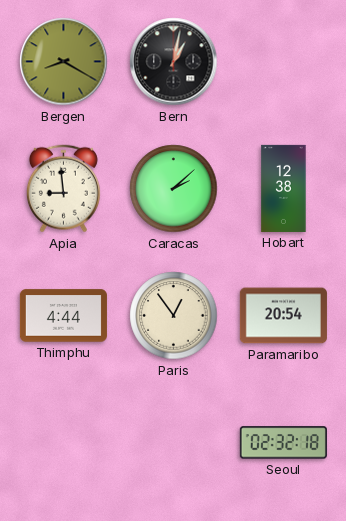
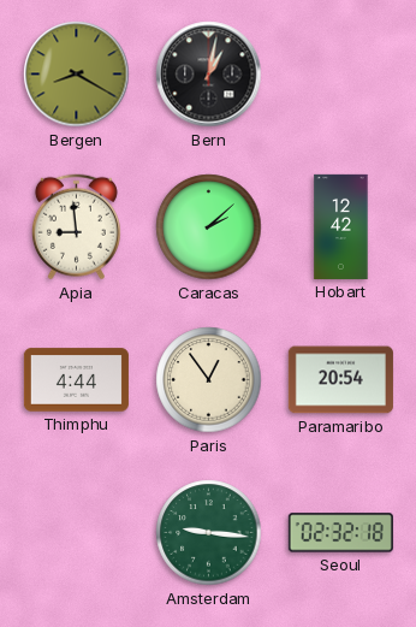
Hobart: 12:38 -> 12:42
Amsterdam: none -> 9:16
